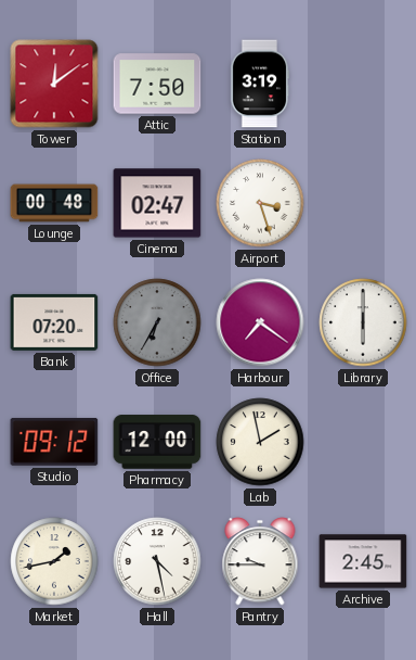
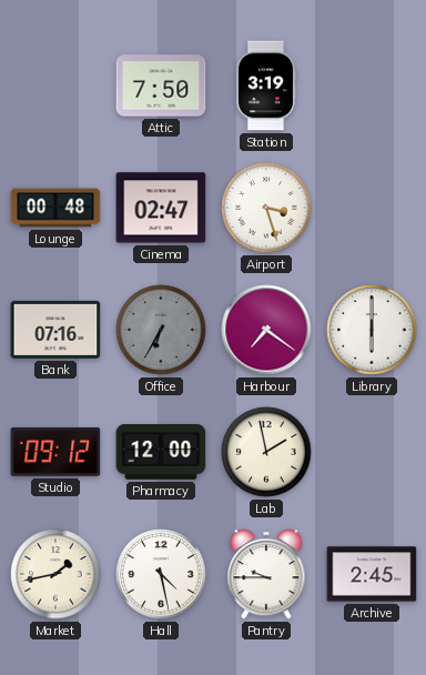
Tower: 12:09 -> none
Bank: 07:20 -> 07:16
